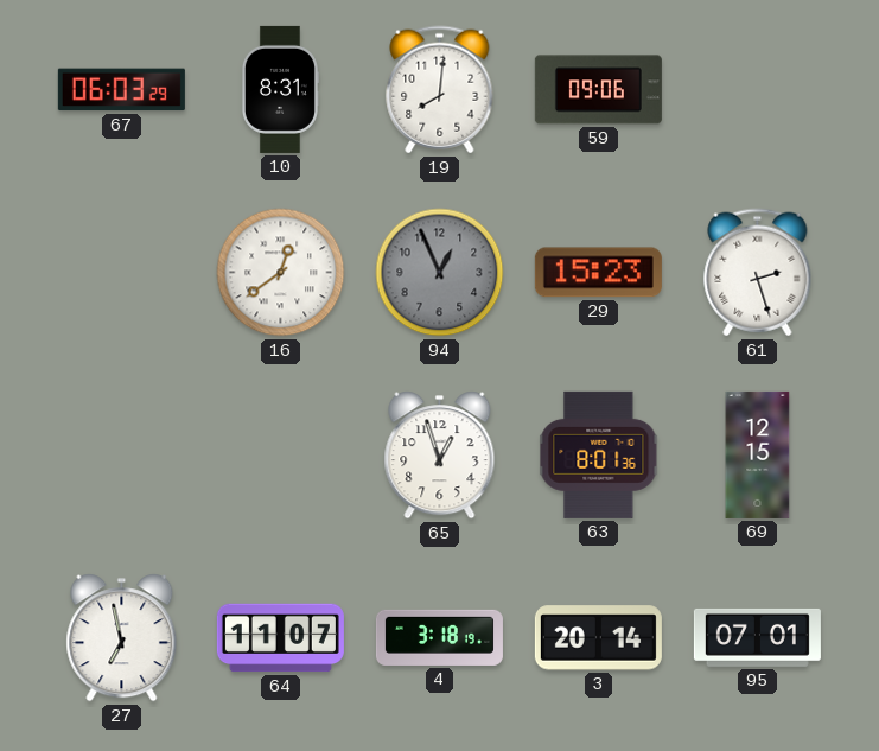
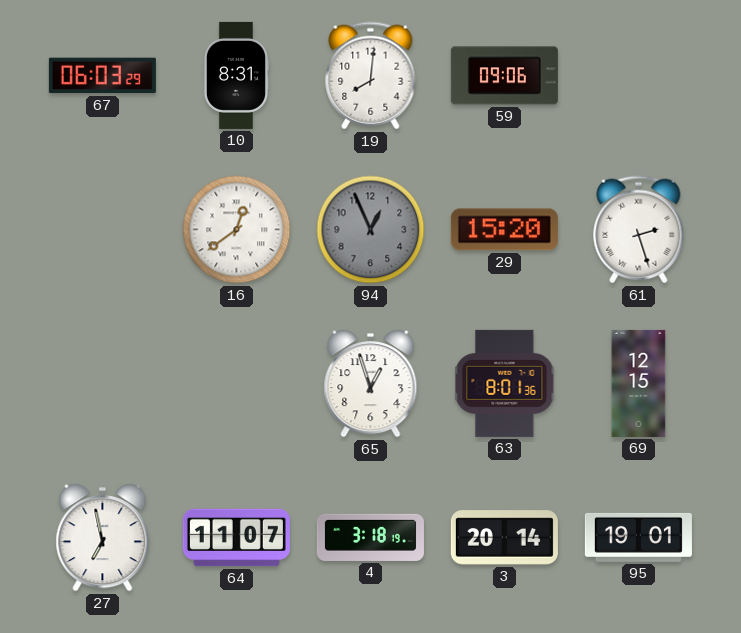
29: 15:23 -> 15:20
95: 07:01 -> 19:01
